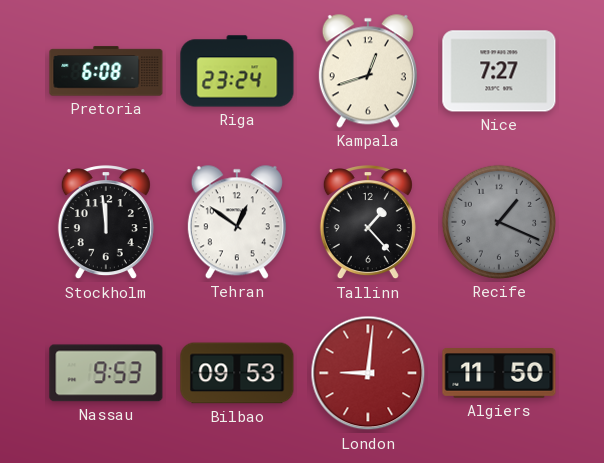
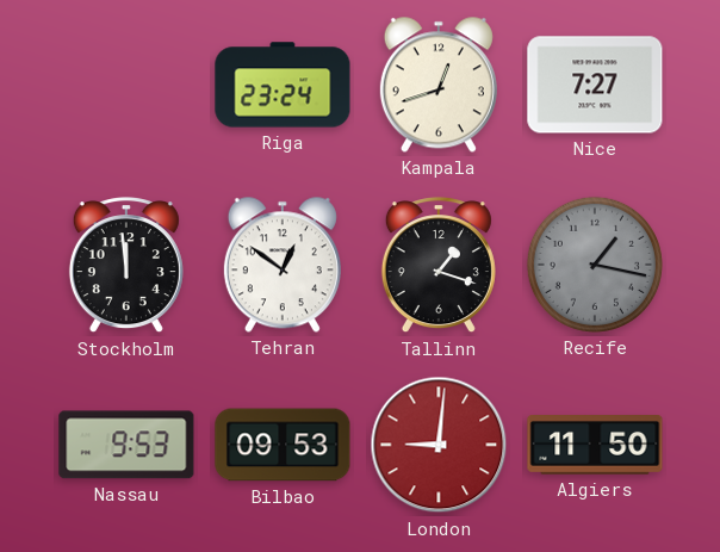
Pretoria: 6:08 -> none
Tallinn: 1:23 -> 1:18
Recife: 1:19 -> 1:17
